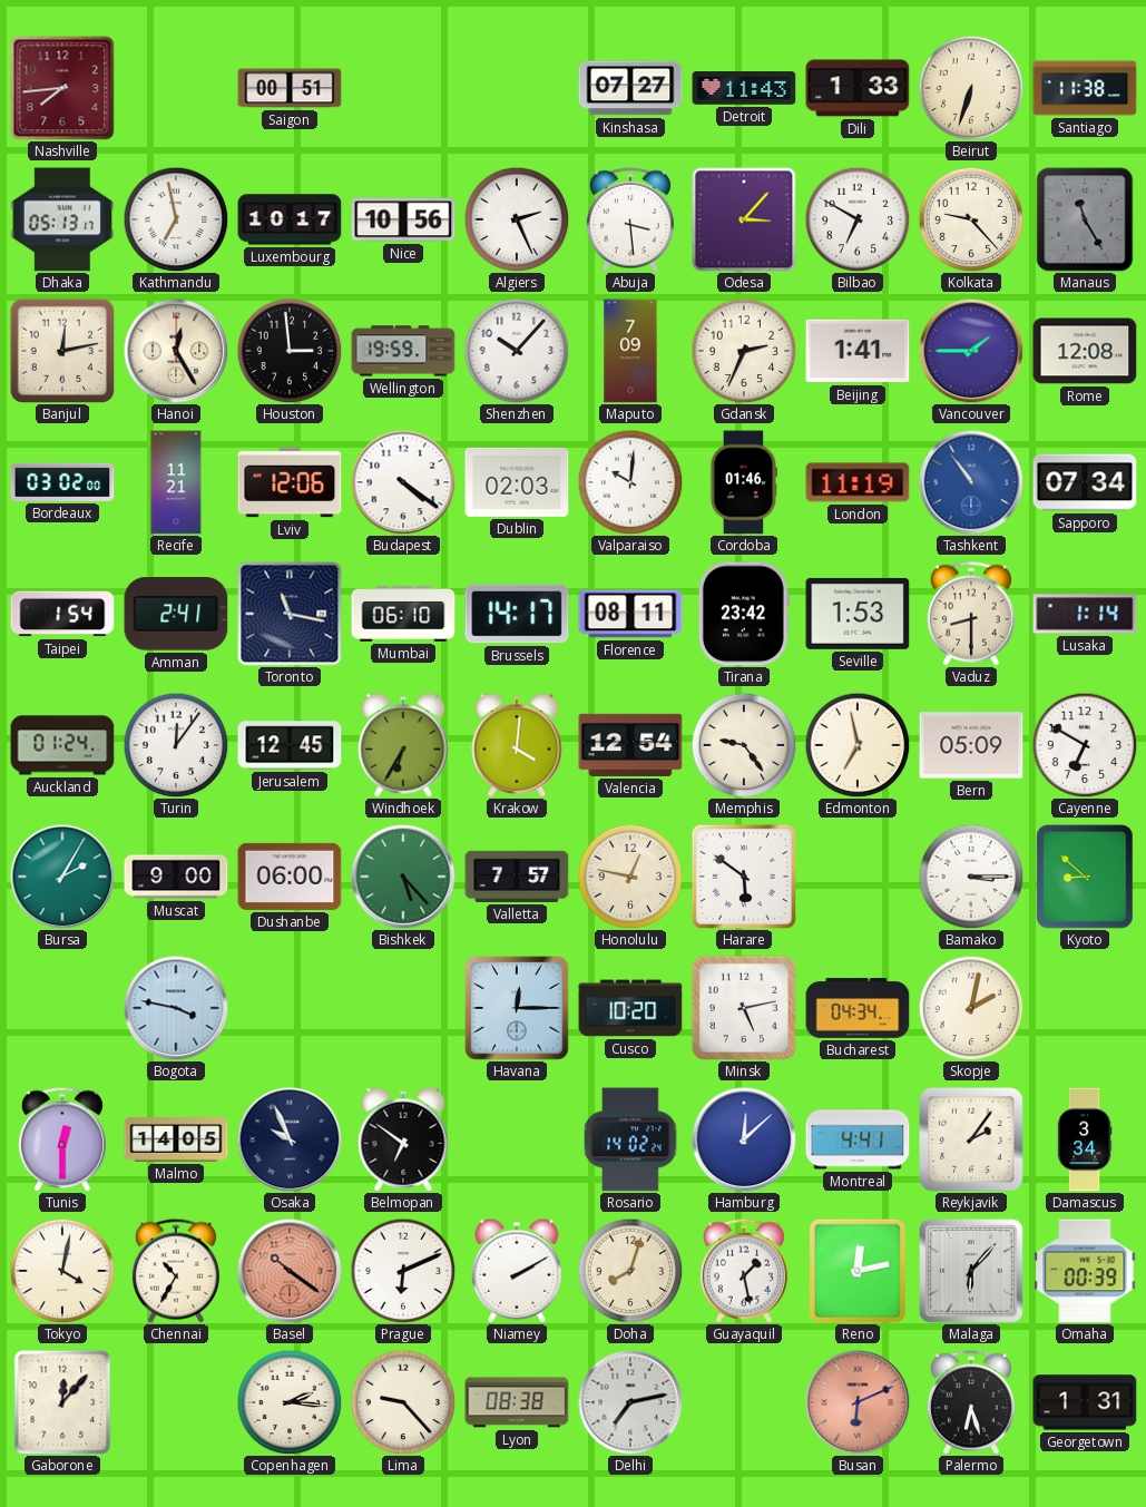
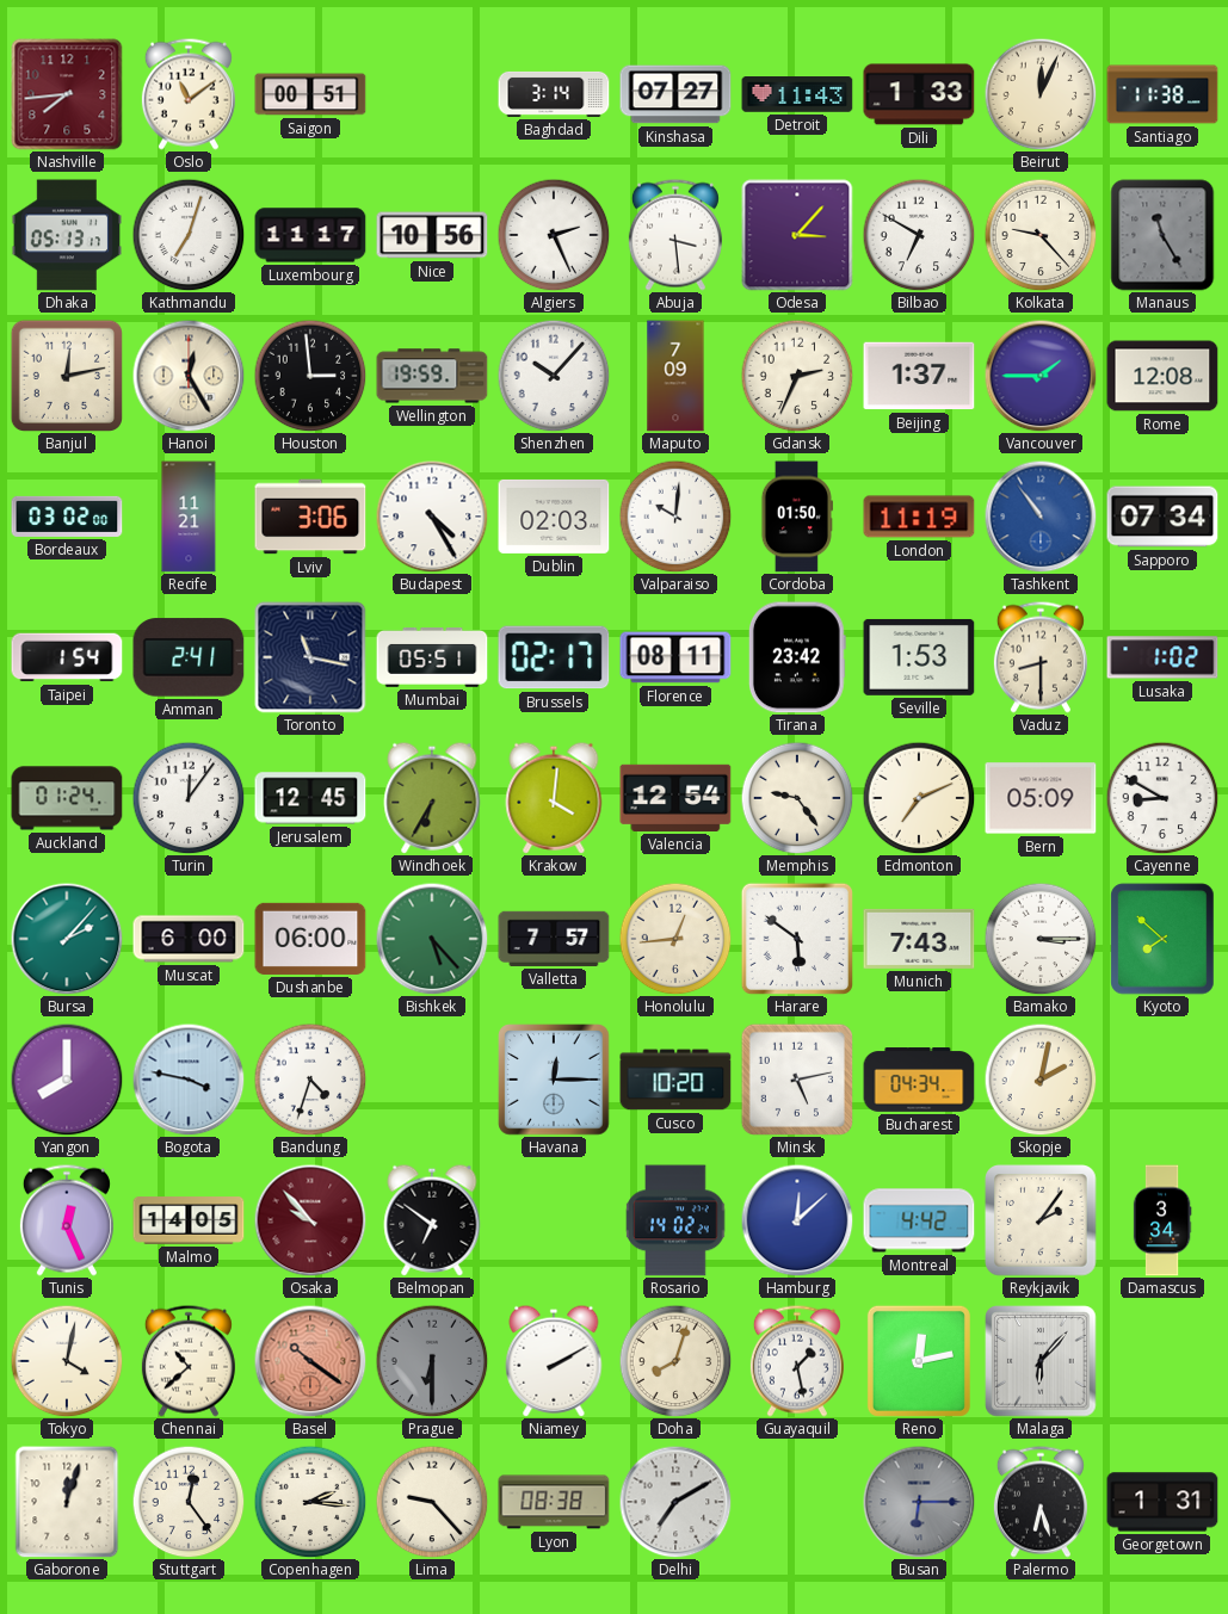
Oslo: none -> 11:09
Baghdad: none -> 3:14
Beirut: 6:33 -> 12:04
Kathmandu: 6:58 -> 7:03
Luxembourg: 10:17 -> 11:17
Beijing: 1:41 -> 1:37
Lviv: 12:06 -> 3:06
Budapest: 4:21 -> 4:25
Cordoba: 01:46 -> 01:50
Mumbai: 06:10 -> 05:51
Brussels: 14:17 -> 02:17
Lusaka: 1:14 -> 1:02
Edmonton: 6:58 -> 7:11
Cayenne: 6:50 -> 8:50
Bursa: 2:05 -> 2:07
Muscat: 9:00 -> 6:00
Honolulu: 12:47 -> 12:44
Munich: none -> 7:43
Kyoto: 8:52 -> 7:52
Yangon: none -> 8:00
Bandung: none -> 4:33
Tunis: 12:30 -> 12:26
Osaka: 9:56 -> 9:53
Osaka dial: navy -> burgundy
Montreal: 4:41 -> 4:42
Chennai: 10:35 -> 10:38
Prague: 6:11 -> 6:30
Prague dial: white -> grey
Omaha: 00:39 -> none
Gaborone: 12:07 -> 12:03
Stuttgart: none -> 12:24
Delhi: 7:13 -> 7:10
Busan: 6:11 -> 6:15
Busan dial: salmon -> grey
